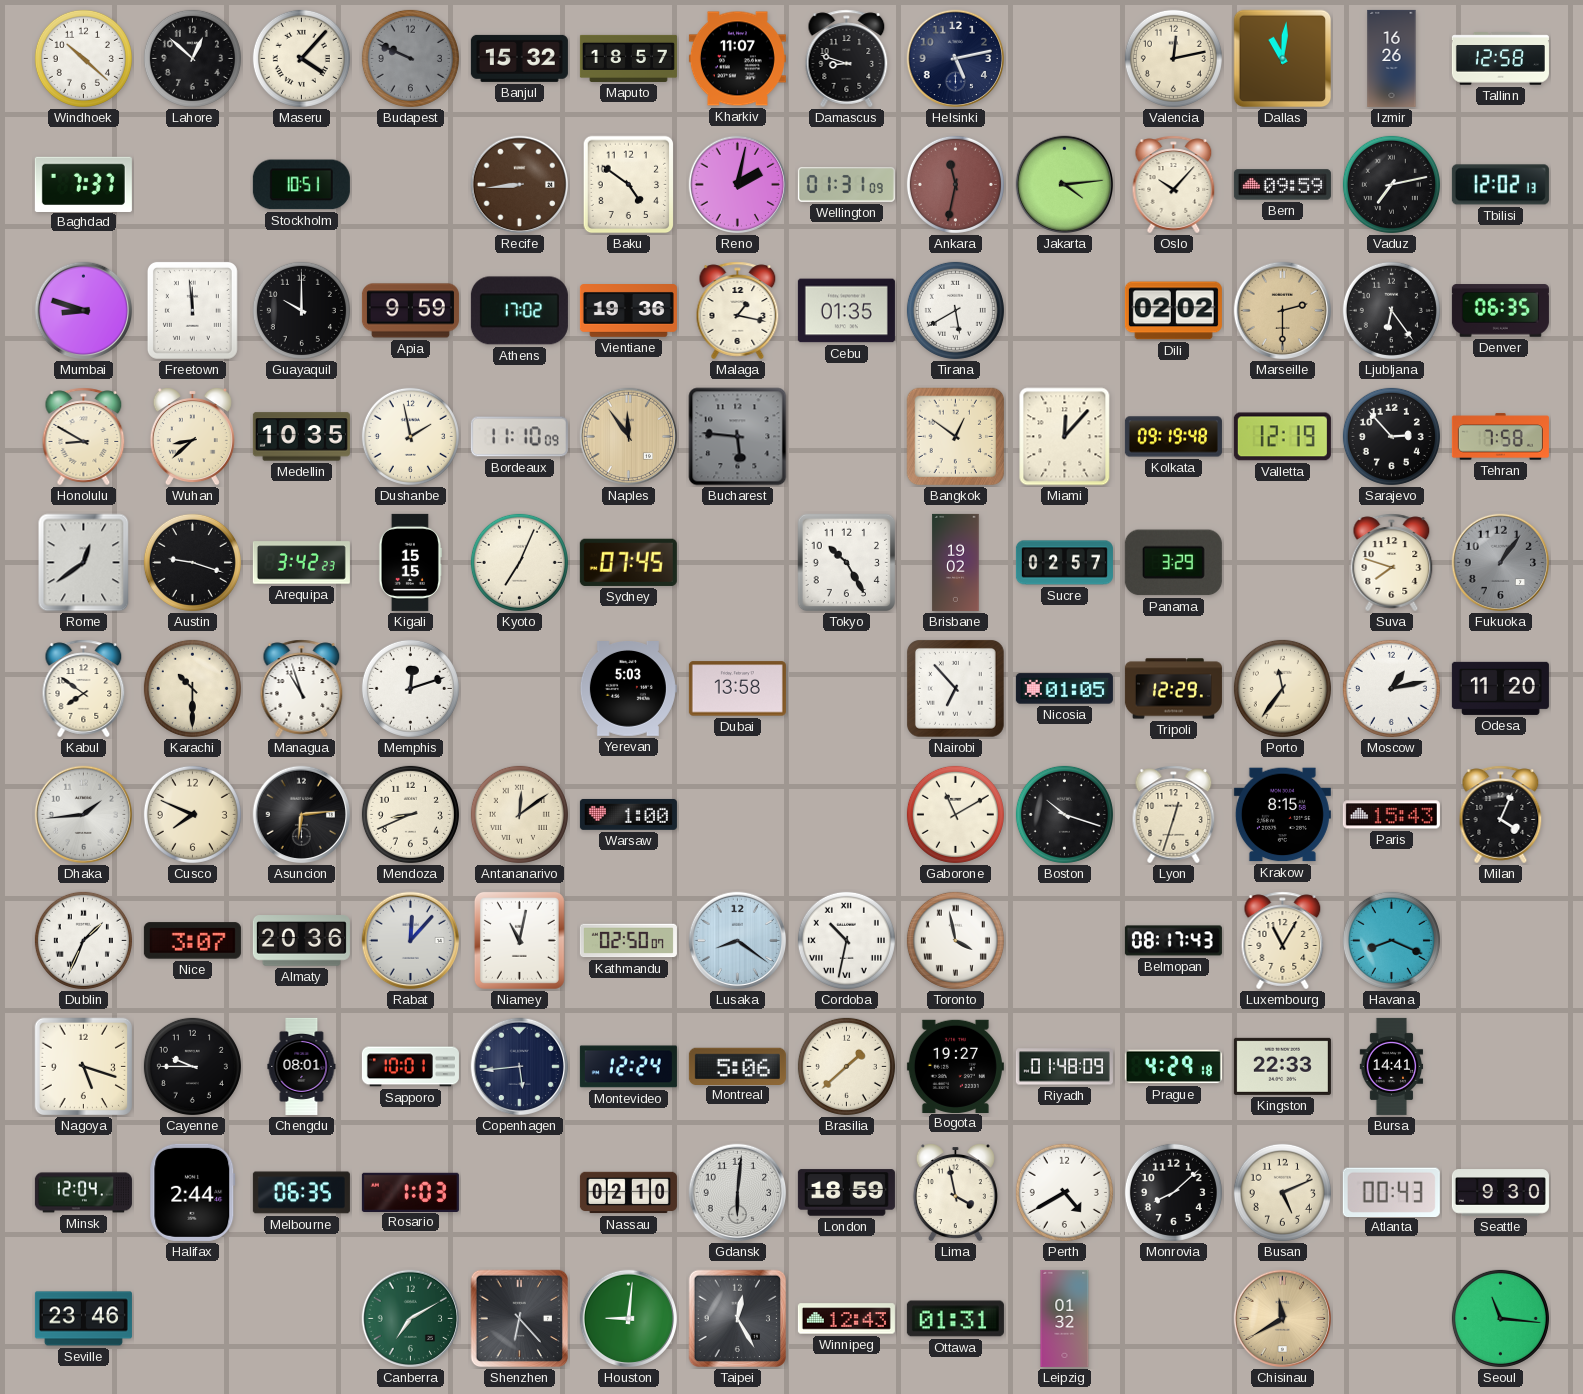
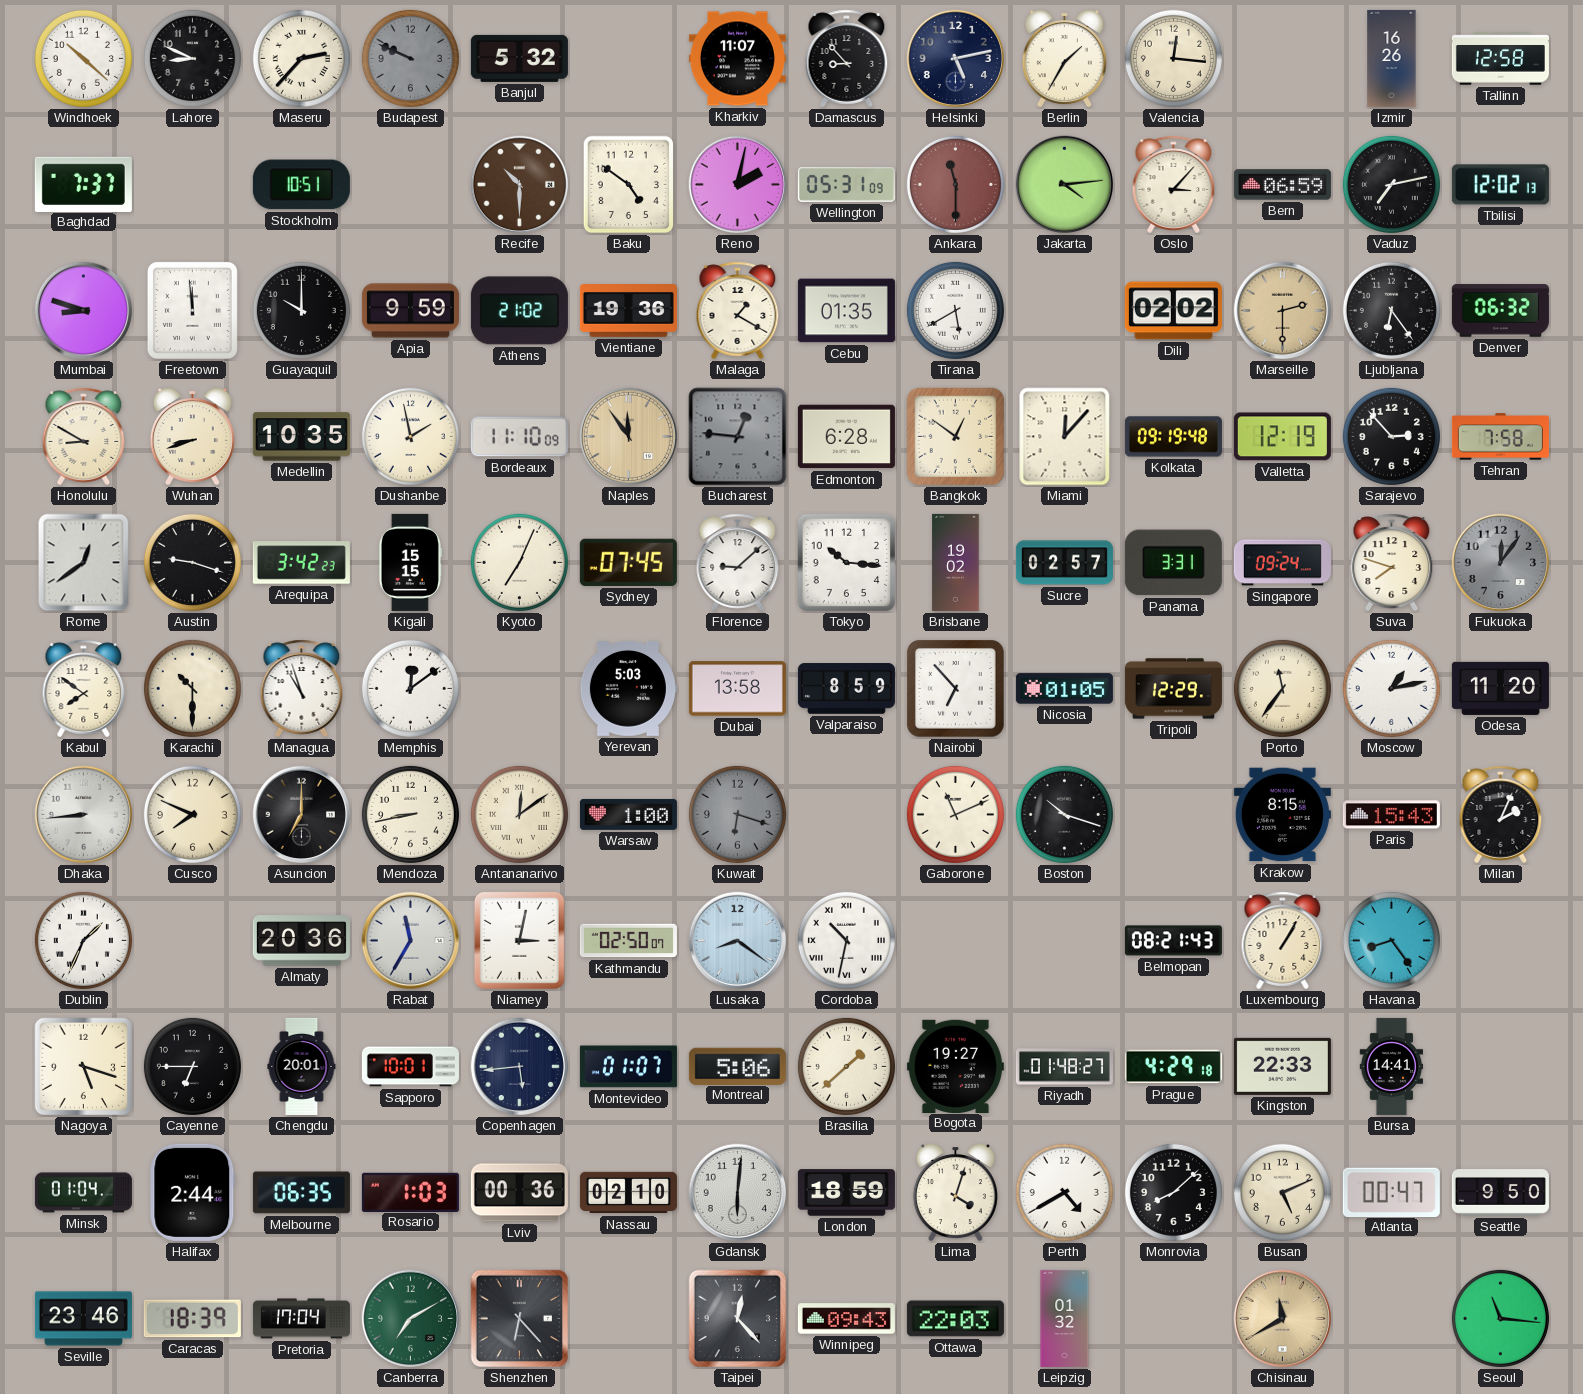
Lahore: 12:52 -> 8:49
Maseru: 4:07 -> 2:37
Banjul: 15:32 -> 5:32
Maputo: 18:57 -> none
Damascus: 8:48 -> 8:53
Berlin: none -> 1:35
Valencia: 12:13 -> 12:16
Dallas: 11:01 -> none
Recife: 8:44 -> 10:30
Wellington: 01:31 -> 05:31
Ankara: 11:32 -> 11:30
Oslo: 10:07 -> 3:07
Bern: 09:59 -> 06:59
Athens: 17:02 -> 21:02
Malaga: 1:17 -> 1:20
Denver: 06:35 -> 06:32
Wuhan: 8:38 -> 8:42
Bucharest: 5:46 -> 12:46
Edmonton: none -> 6:28
Florence: none -> 9:08
Tokyo: 10:25 -> 10:16
Panama: 3:29 -> 3:31
Singapore: none -> 09:24
Fukuoka: 1:06 -> 12:06
Memphis: 12:12 -> 12:09
Valparaiso: none -> 8:59
Dhaka: 1:44 -> 8:44
Asuncion: 6:14 -> 7:00
Mendoza: 8:41 -> 8:43
Kuwait: none -> 6:18
Gaborone: 11:10 -> 11:11
Lyon: 12:33 -> none
Milan: 4:04 -> 2:04
Nice: 3:07 -> none
Rabat: 12:07 -> 11:35
Niamey: 11:02 -> 3:02
Toronto: 3:58 -> none
Belmopan: 08:17 -> 08:21
Luxembourg: 11:05 -> 1:05
Havana: 8:19 -> 8:24
Cayenne: 9:45 -> 6:45
Chengdu: 08:01 -> 20:01
Montevideo: 12:24 -> 01:07
Riyadh: 01:48:09 -> 01:48:27
Minsk: 12:04 -> 01:04
Lviv: none -> 00:36
Lima: 3:58 -> 4:03
Atlanta: 00:43 -> 00:47
Seattle: 9:30 -> 9:50
Caracas: none -> 18:39
Pretoria: none -> 17:04
Houston: 9:01 -> none
Taipei: 12:25 -> 12:23
Winnipeg: 12:43 -> 09:43
Ottawa: 01:31 -> 22:03
